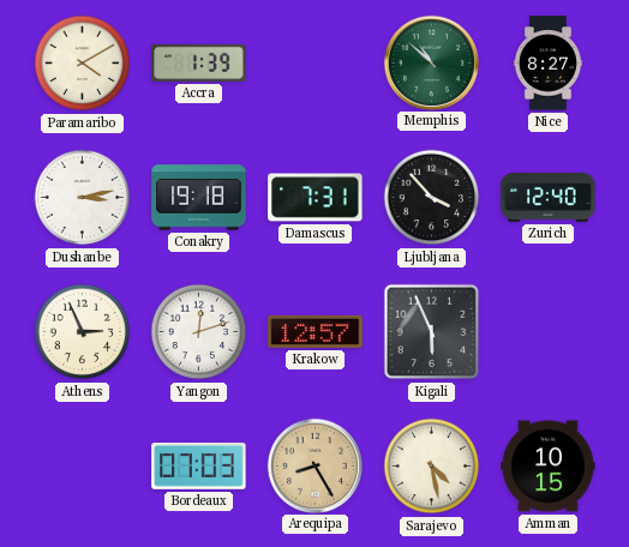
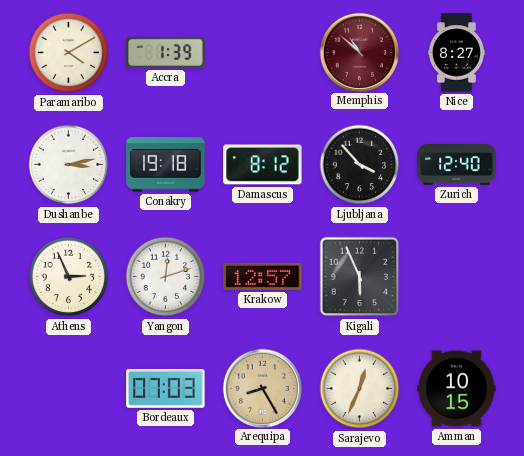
Memphis dial: green -> burgundy
Damascus: 7:31 -> 8:12
Sarajevo: 4:28 -> 12:34
